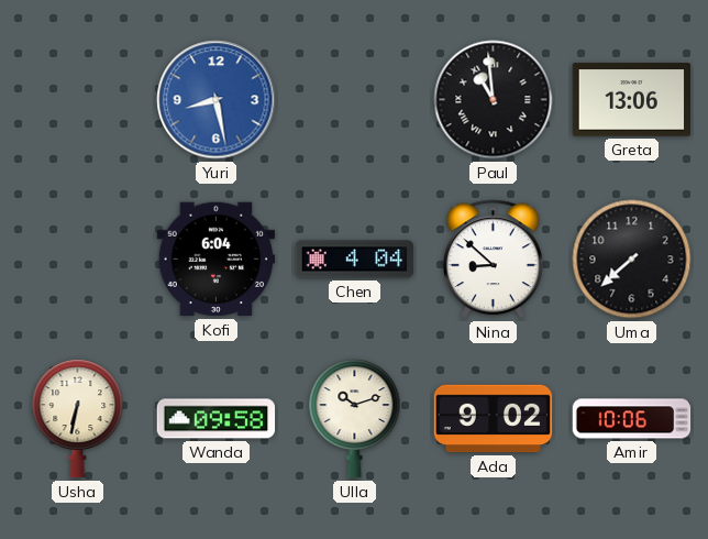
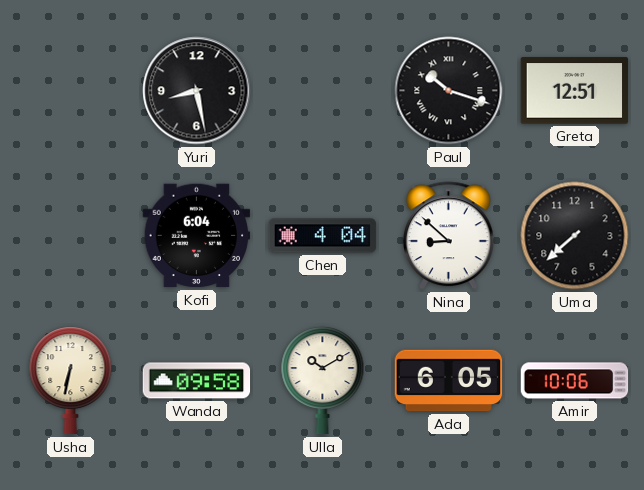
Yuri dial: blue -> black
Paul: 10:59 -> 10:18
Greta: 13:06 -> 12:51
Ulla: 10:12 -> 10:10
Ada: 9:02 -> 6:05
